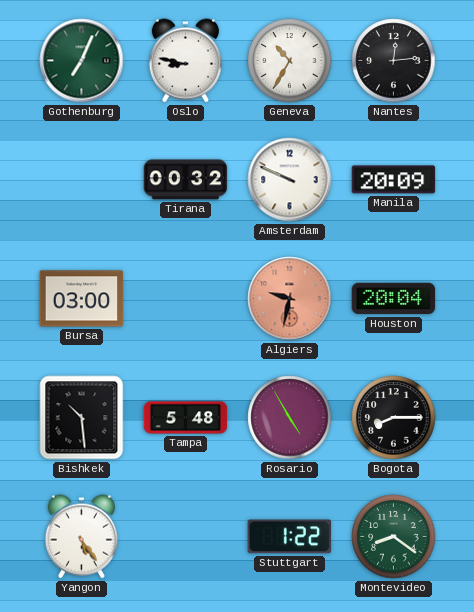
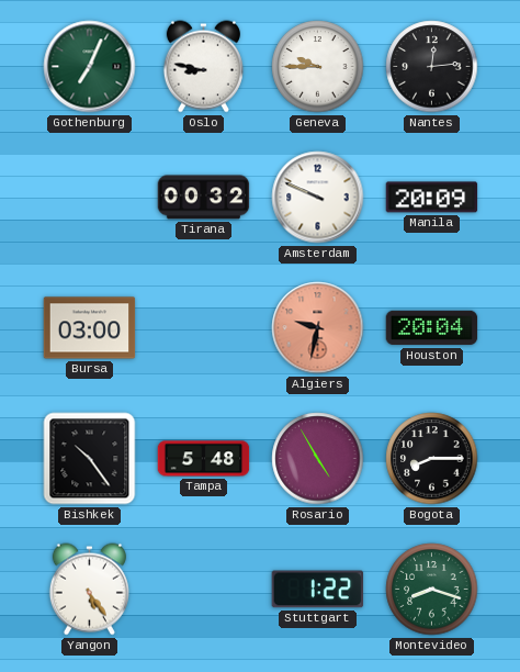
Geneva: 10:35 -> 9:45
Bishkek: 10:29 -> 10:24
Montevideo: 8:21 -> 8:18
